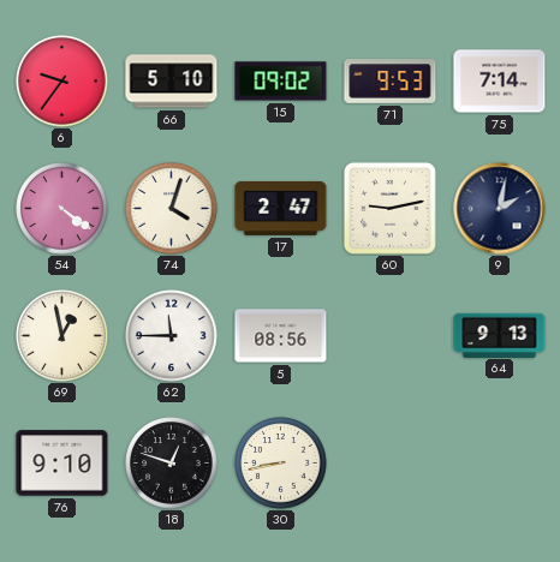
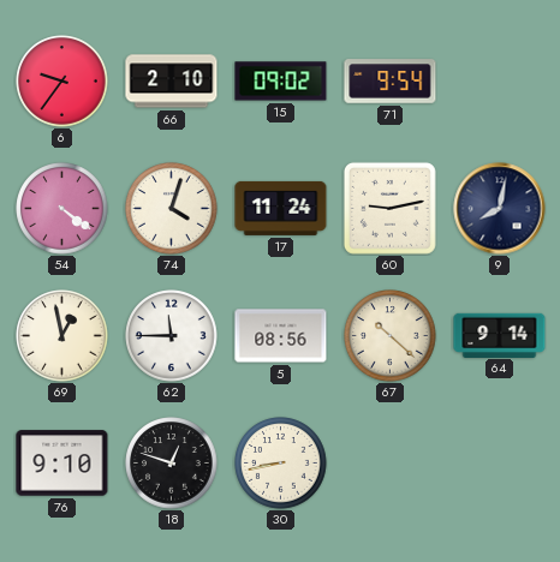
66: 5:10 -> 2:10
71: 9:53 -> 9:54
75: 7:14 -> none
17: 2:47 -> 11:24
9: 2:02 -> 8:02
67: none -> 10:22
64: 9:13 -> 9:14
